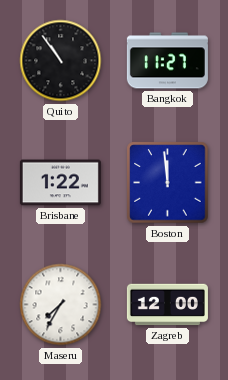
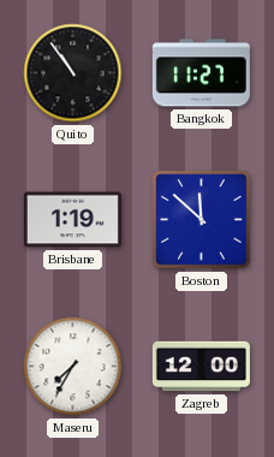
Brisbane: 1:22 -> 1:19
Boston: 11:59 -> 11:52
